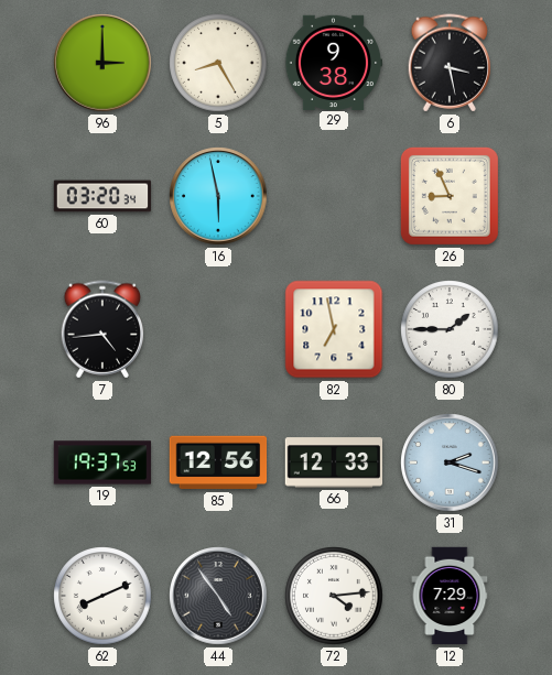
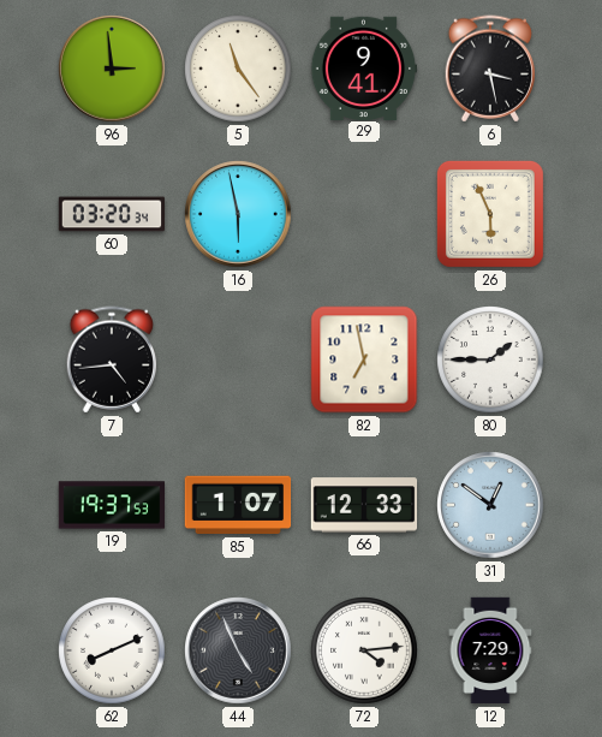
96: 3:00 -> 2:59
5: 8:25 -> 11:24
29: 9:38 -> 9:41
26: 8:56 -> 5:56
85: 12:56 -> 1:07
31: 2:18 -> 12:51
44: 4:54 -> 4:56
